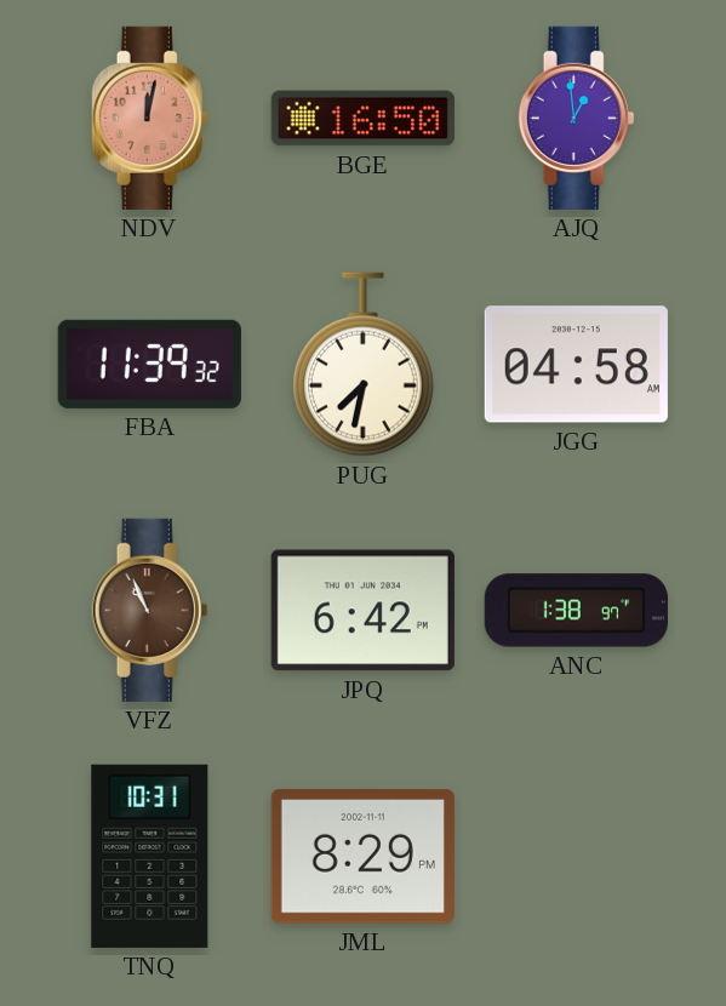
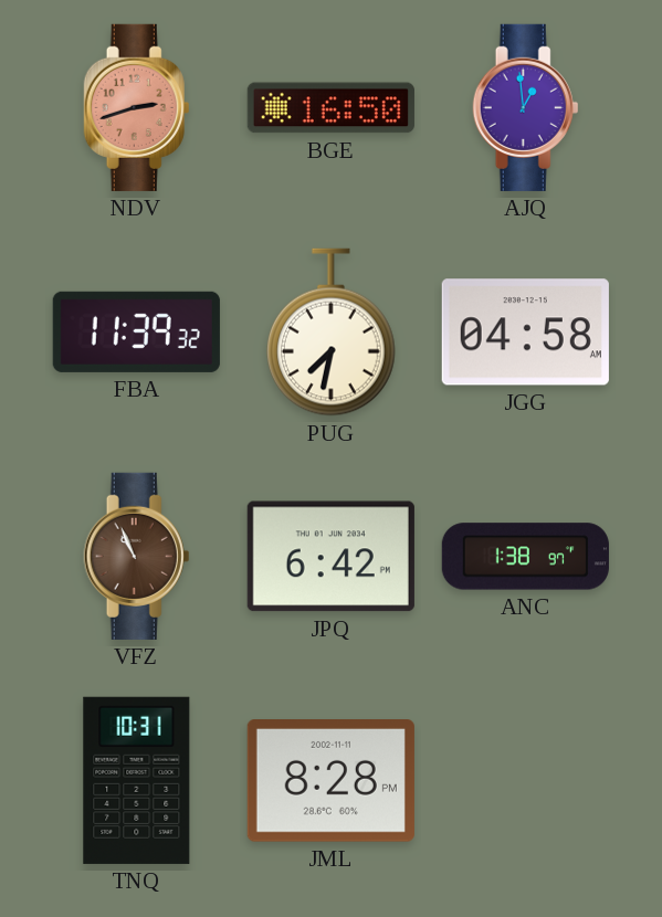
NDV: 12:02 -> 2:42
JML: 8:29 -> 8:28
